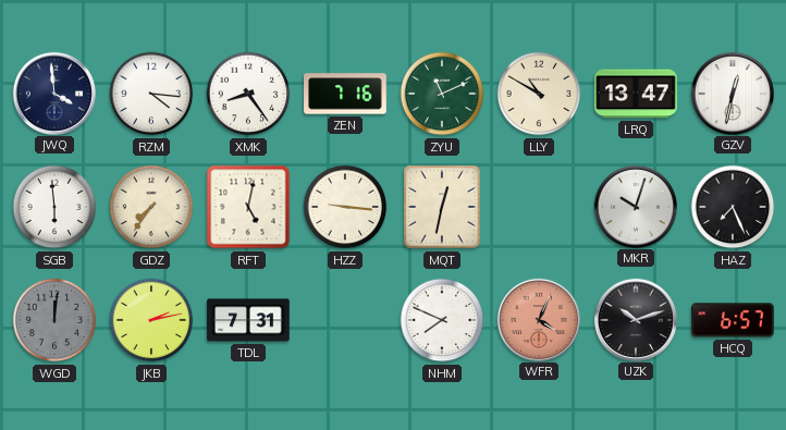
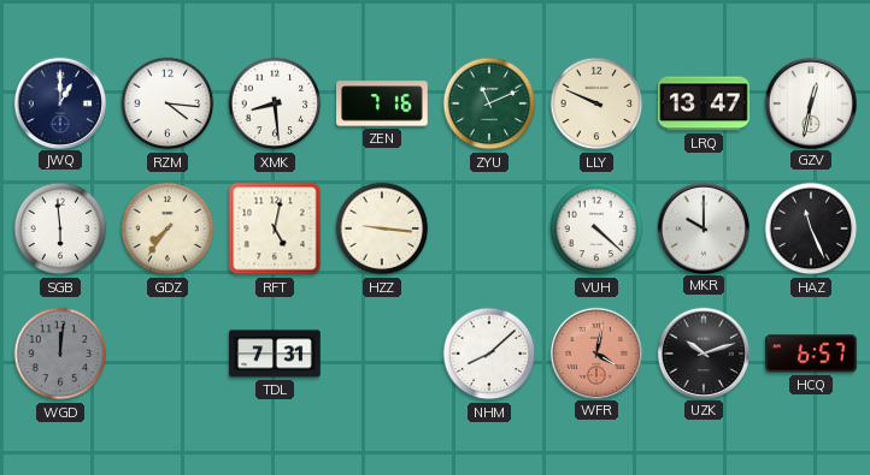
JWQ: 3:59 -> 1:00
XMK: 8:24 -> 8:29
LLY: 10:50 -> 9:49
MQT: 12:32 -> none
VUH: none -> 4:22
MKR: 10:03 -> 10:00
HAZ: 7:26 -> 11:26
JKB: 2:13 -> none
NHM: 7:49 -> 8:08
WFR: 4:04 -> 4:02
